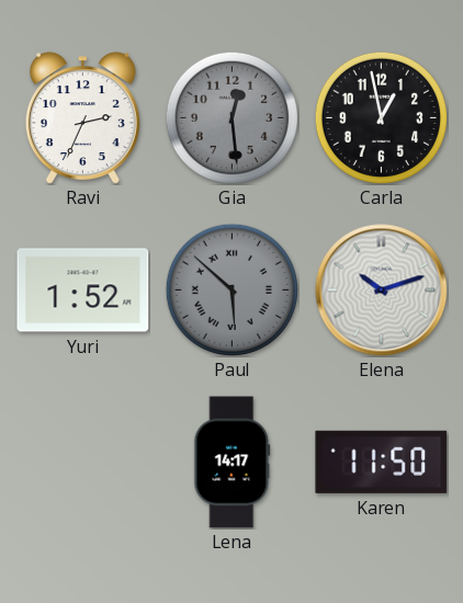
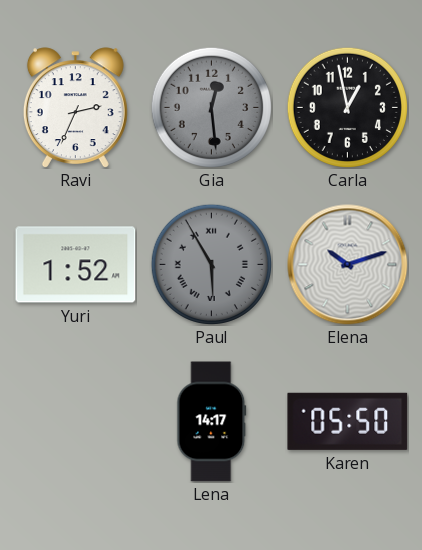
Paul: 5:52 -> 5:55
Karen: 11:50 -> 05:50
